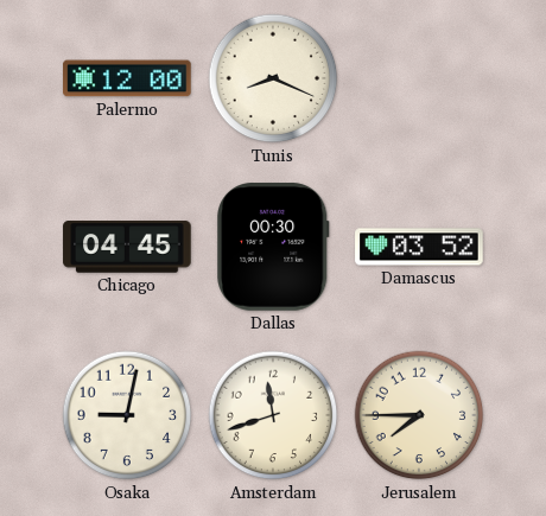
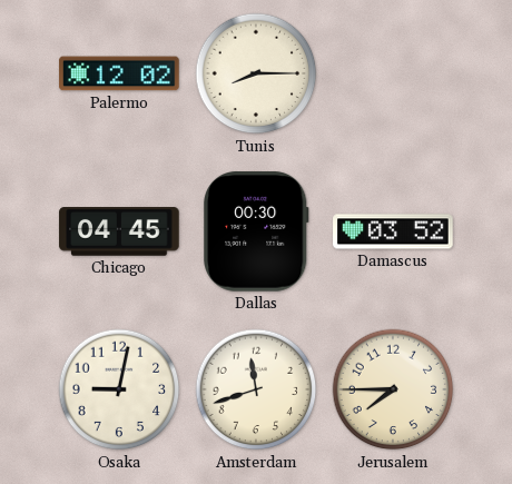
Palermo: 12:00 -> 12:02
Tunis: 8:19 -> 8:15
